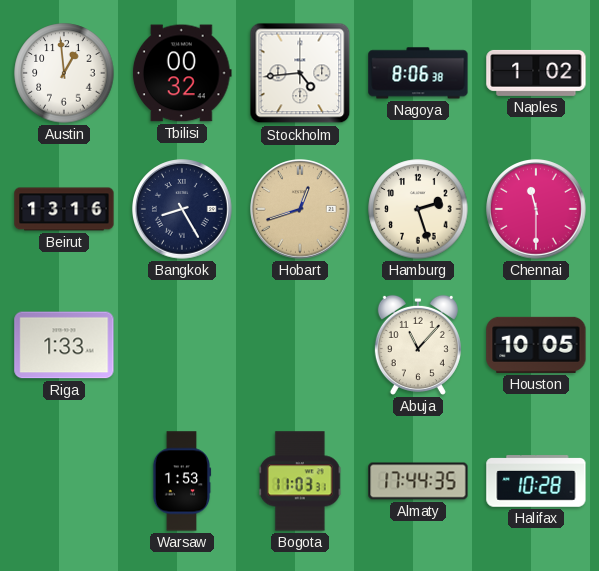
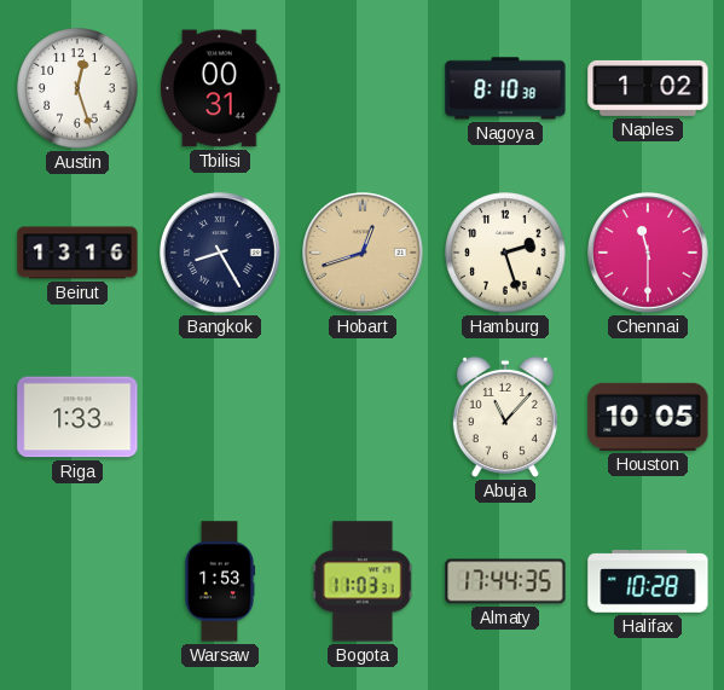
Austin: 12:59 -> 12:27
Tbilisi: 00:32 -> 00:31
Stockholm: 4:44 -> none
Nagoya: 8:06 -> 8:10
